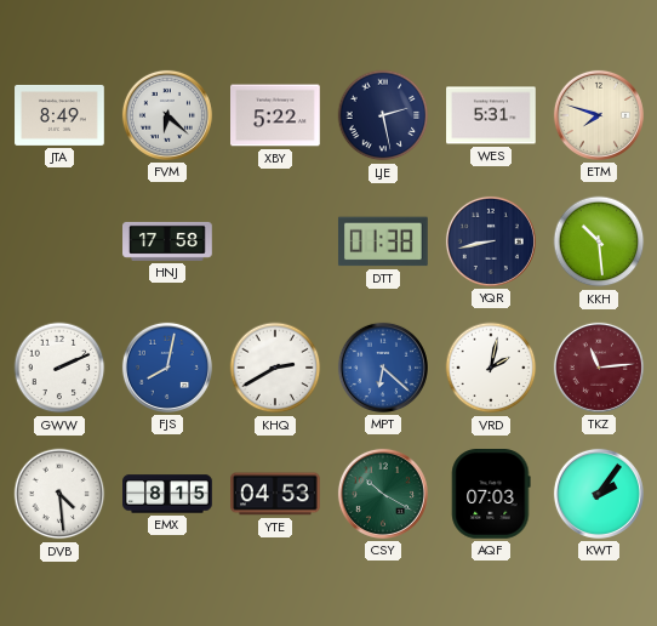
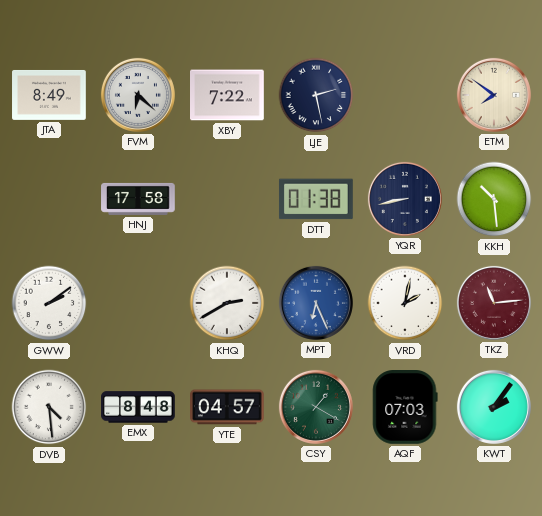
XBY: 5:22 -> 7:22
WES: 5:31 -> none
ETM: 7:48 -> 7:51
GWW: 2:11 -> 2:09
FJS: 8:02 -> none
MPT: 6:22 -> 6:26
EMX: 8:15 -> 8:48
YTE: 04:53 -> 04:57
CSY: 10:20 -> 1:20
